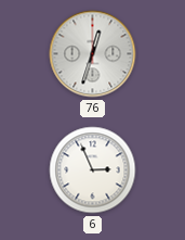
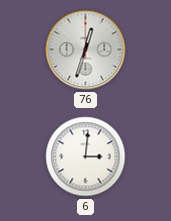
6: 2:56 -> 3:01
